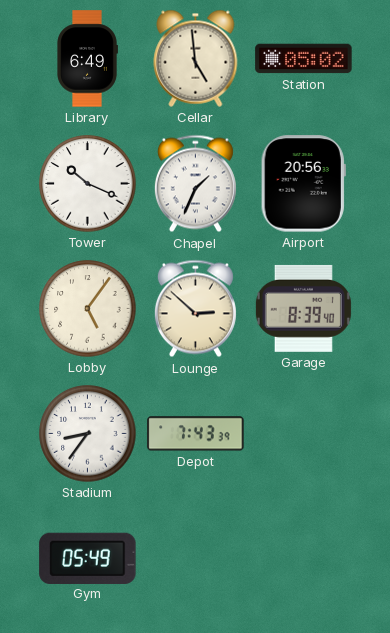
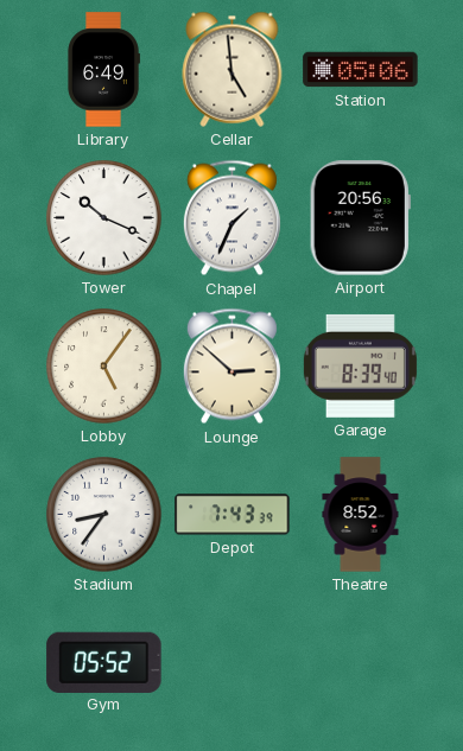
Station: 05:02 -> 05:06
Theatre: none -> 8:52
Gym: 05:49 -> 05:52
